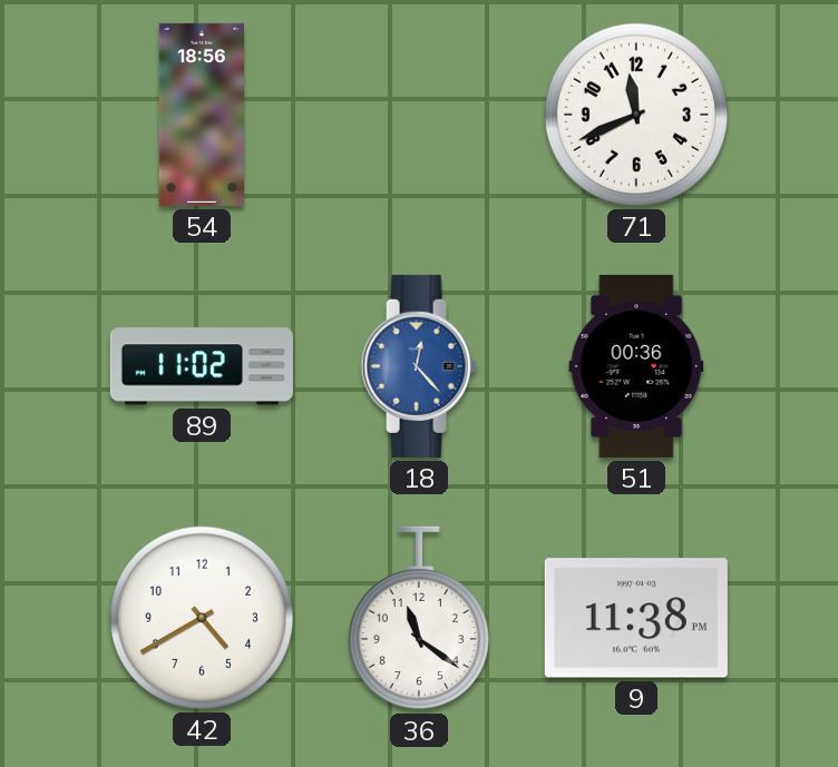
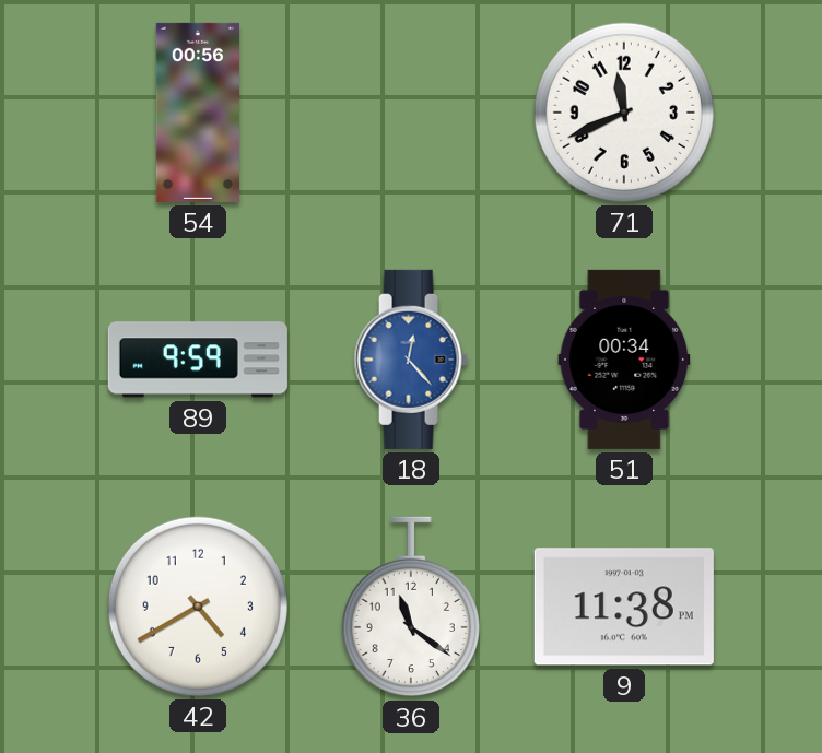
54: 18:56 -> 00:56
89: 11:02 -> 9:59
51: 00:36 -> 00:34
